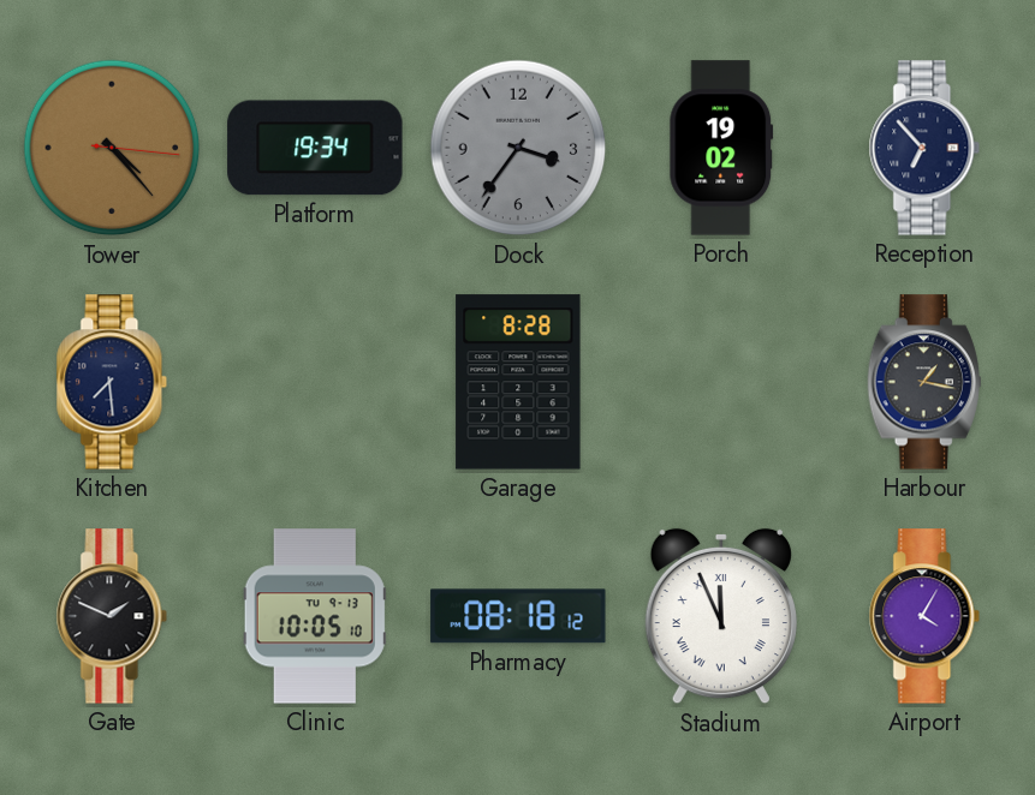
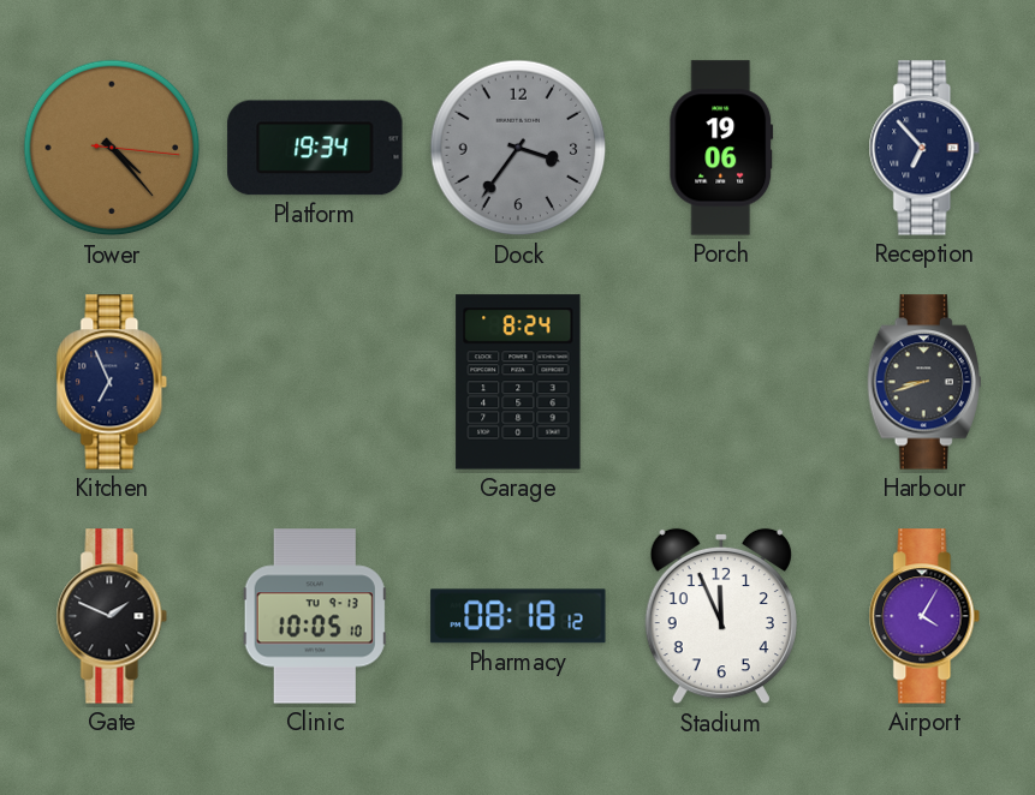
Porch: 19:02 -> 19:06
Kitchen: 7:29 -> 6:56
Garage: 8:28 -> 8:24
Harbour: 1:17 -> 8:42
Stadium numerals: Roman -> Arabic
